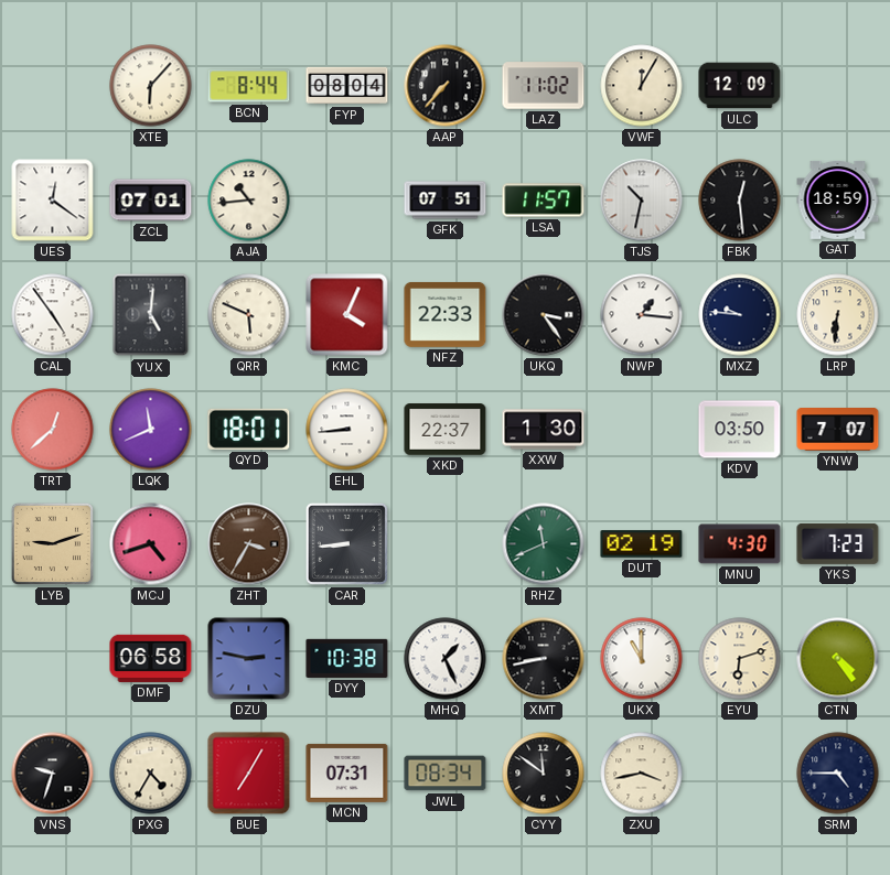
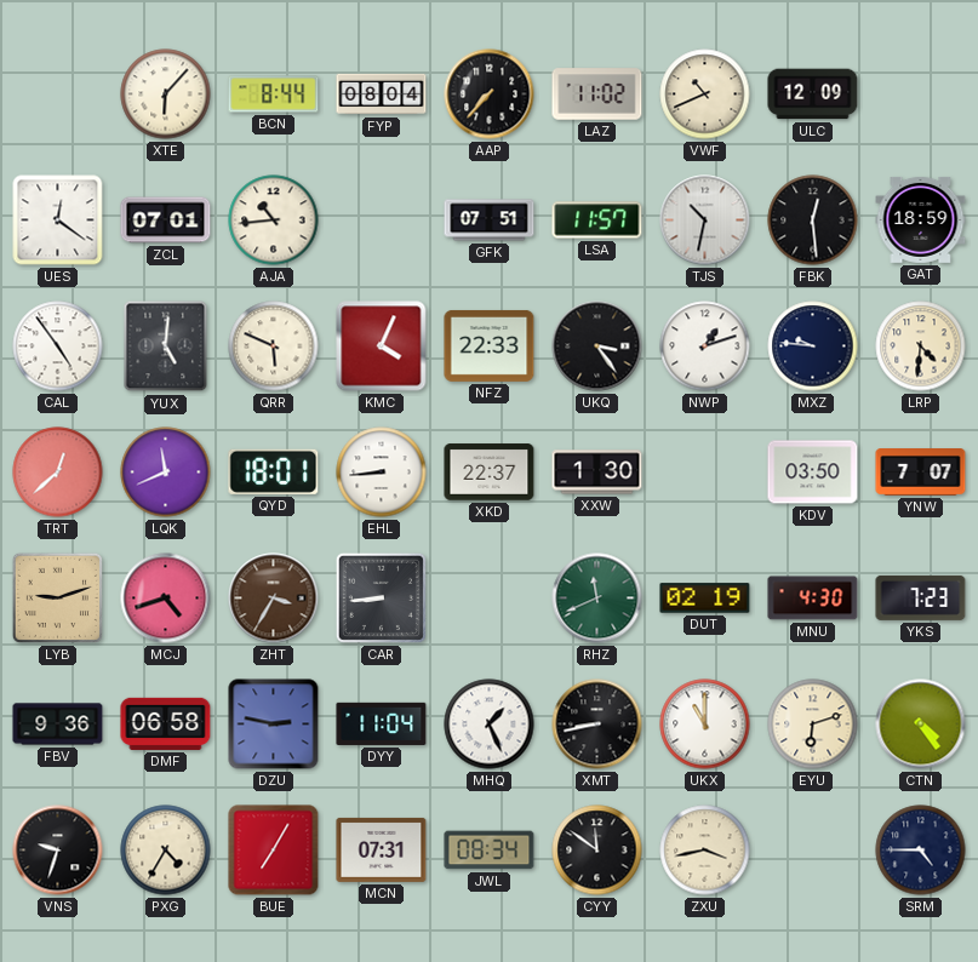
VWF: 12:05 -> 10:41
NWP: 1:16 -> 1:12
LRP: 6:31 -> 4:31
FBV: none -> 9:36
DYY: 10:38 -> 11:04
